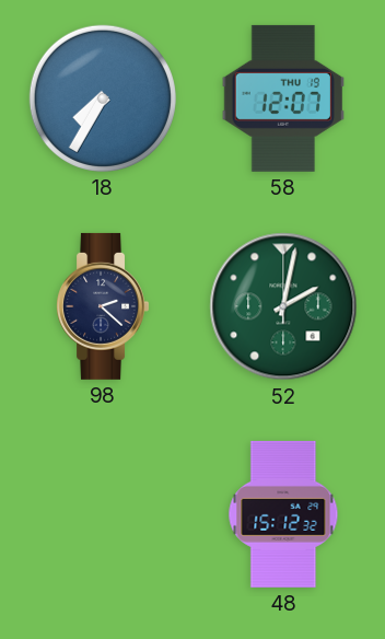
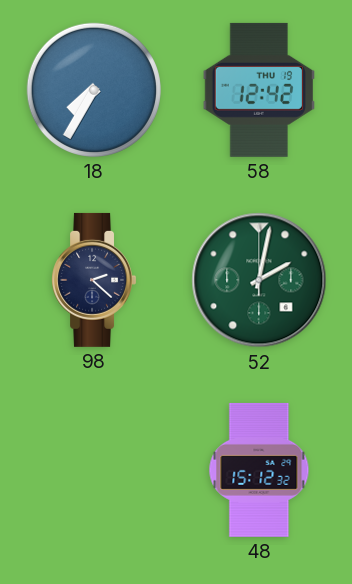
58: 12:07 -> 12:42
